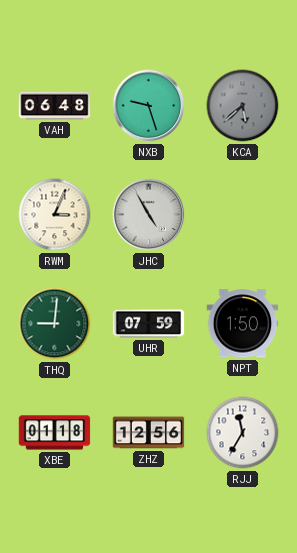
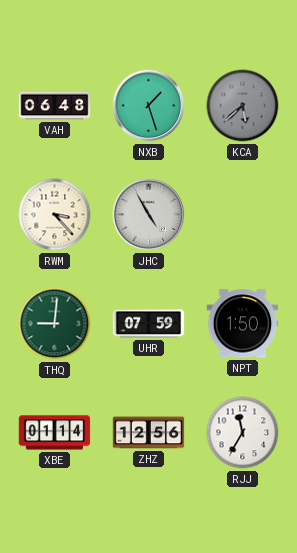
NXB: 9:27 -> 1:27
RWM: 3:04 -> 3:23
XBE: 01:18 -> 01:14
